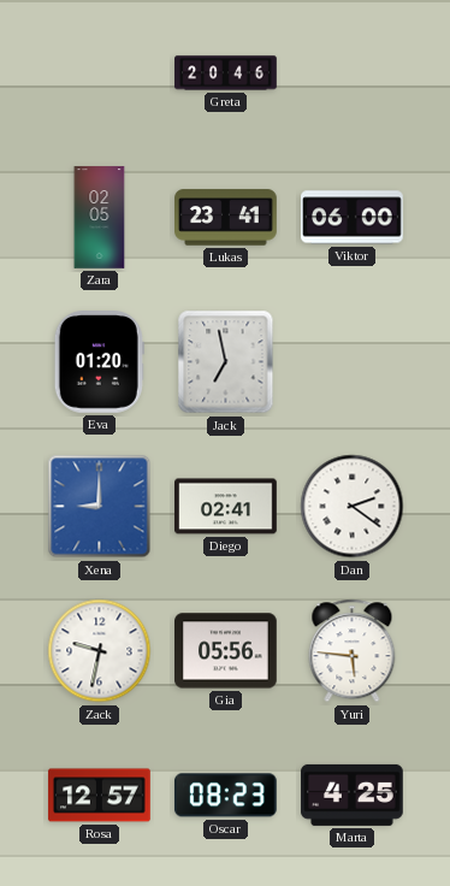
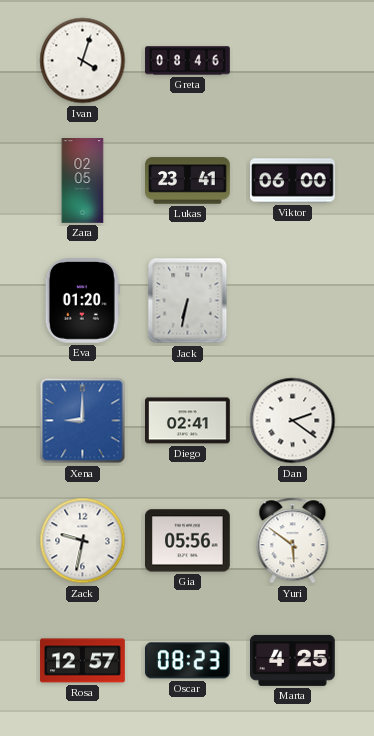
Ivan: none -> 4:03
Greta: 20:46 -> 08:46
Jack: 6:58 -> 6:32
Yuri: 5:46 -> 5:51
